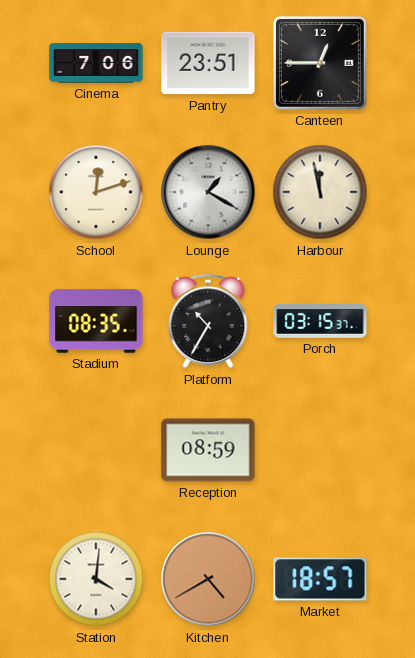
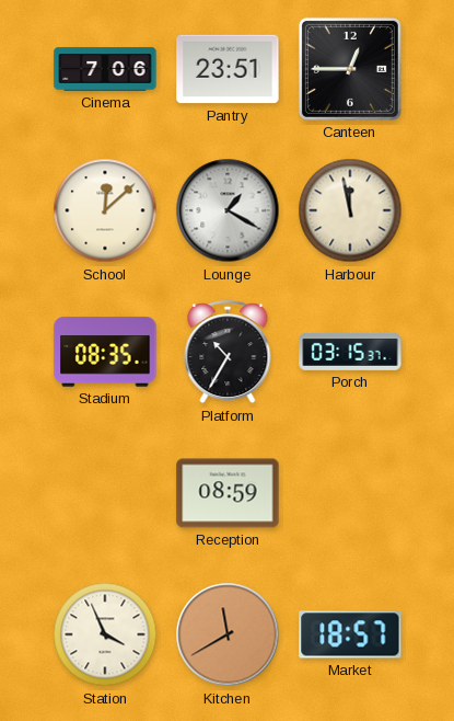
School: 12:12 -> 12:08
Station: 4:01 -> 3:56
Kitchen: 4:40 -> 11:40
